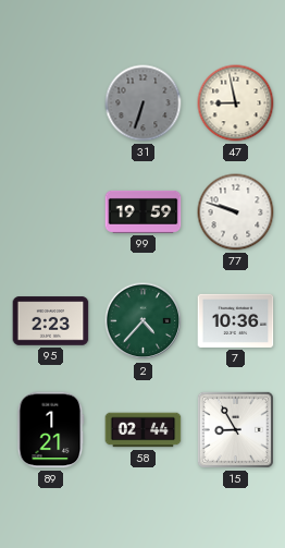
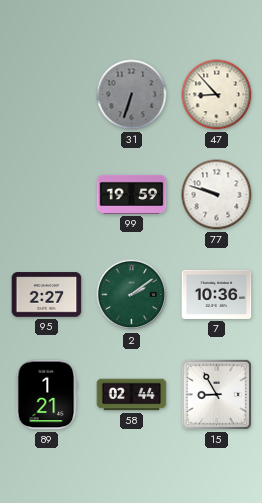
47: 8:58 -> 8:53
95: 2:23 -> 2:27
2: 4:37 -> 2:09
